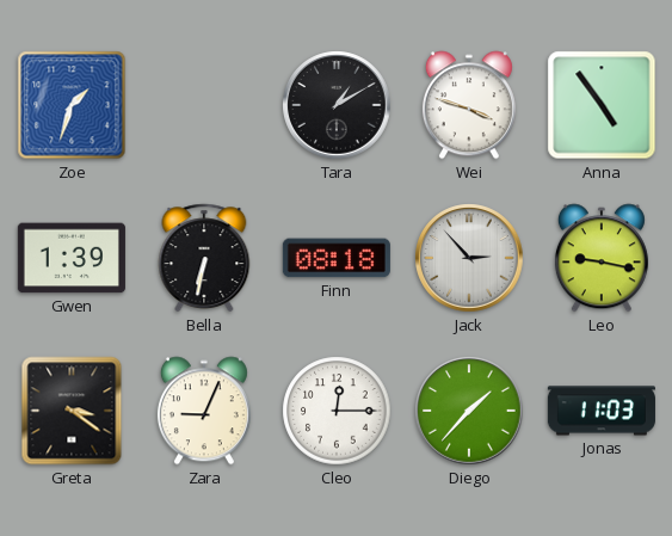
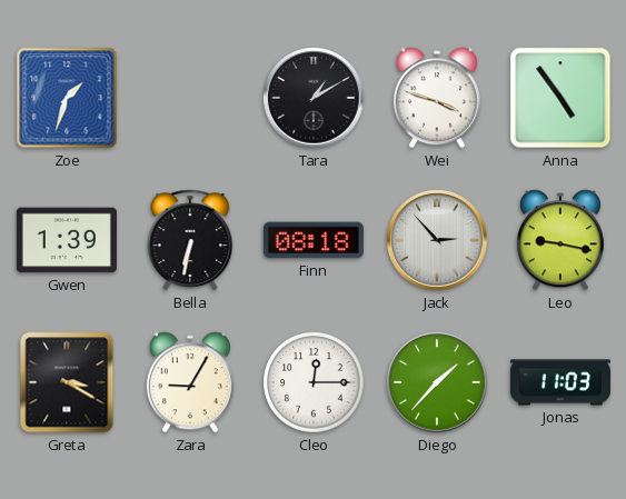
Greta: 3:21 -> 3:20
Zara: 9:04 -> 9:05
